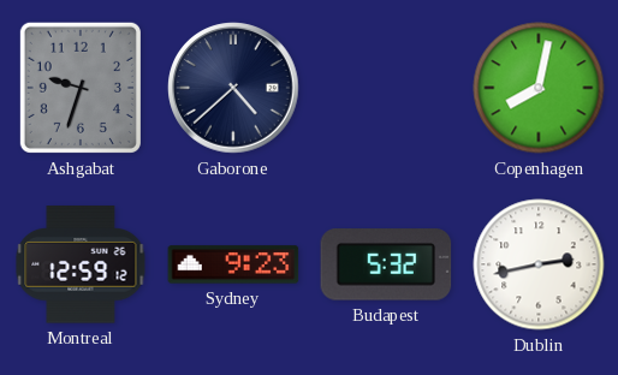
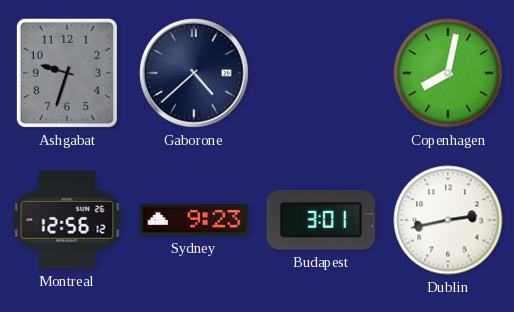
Montreal: 12:59 -> 12:56
Budapest: 5:32 -> 3:01
